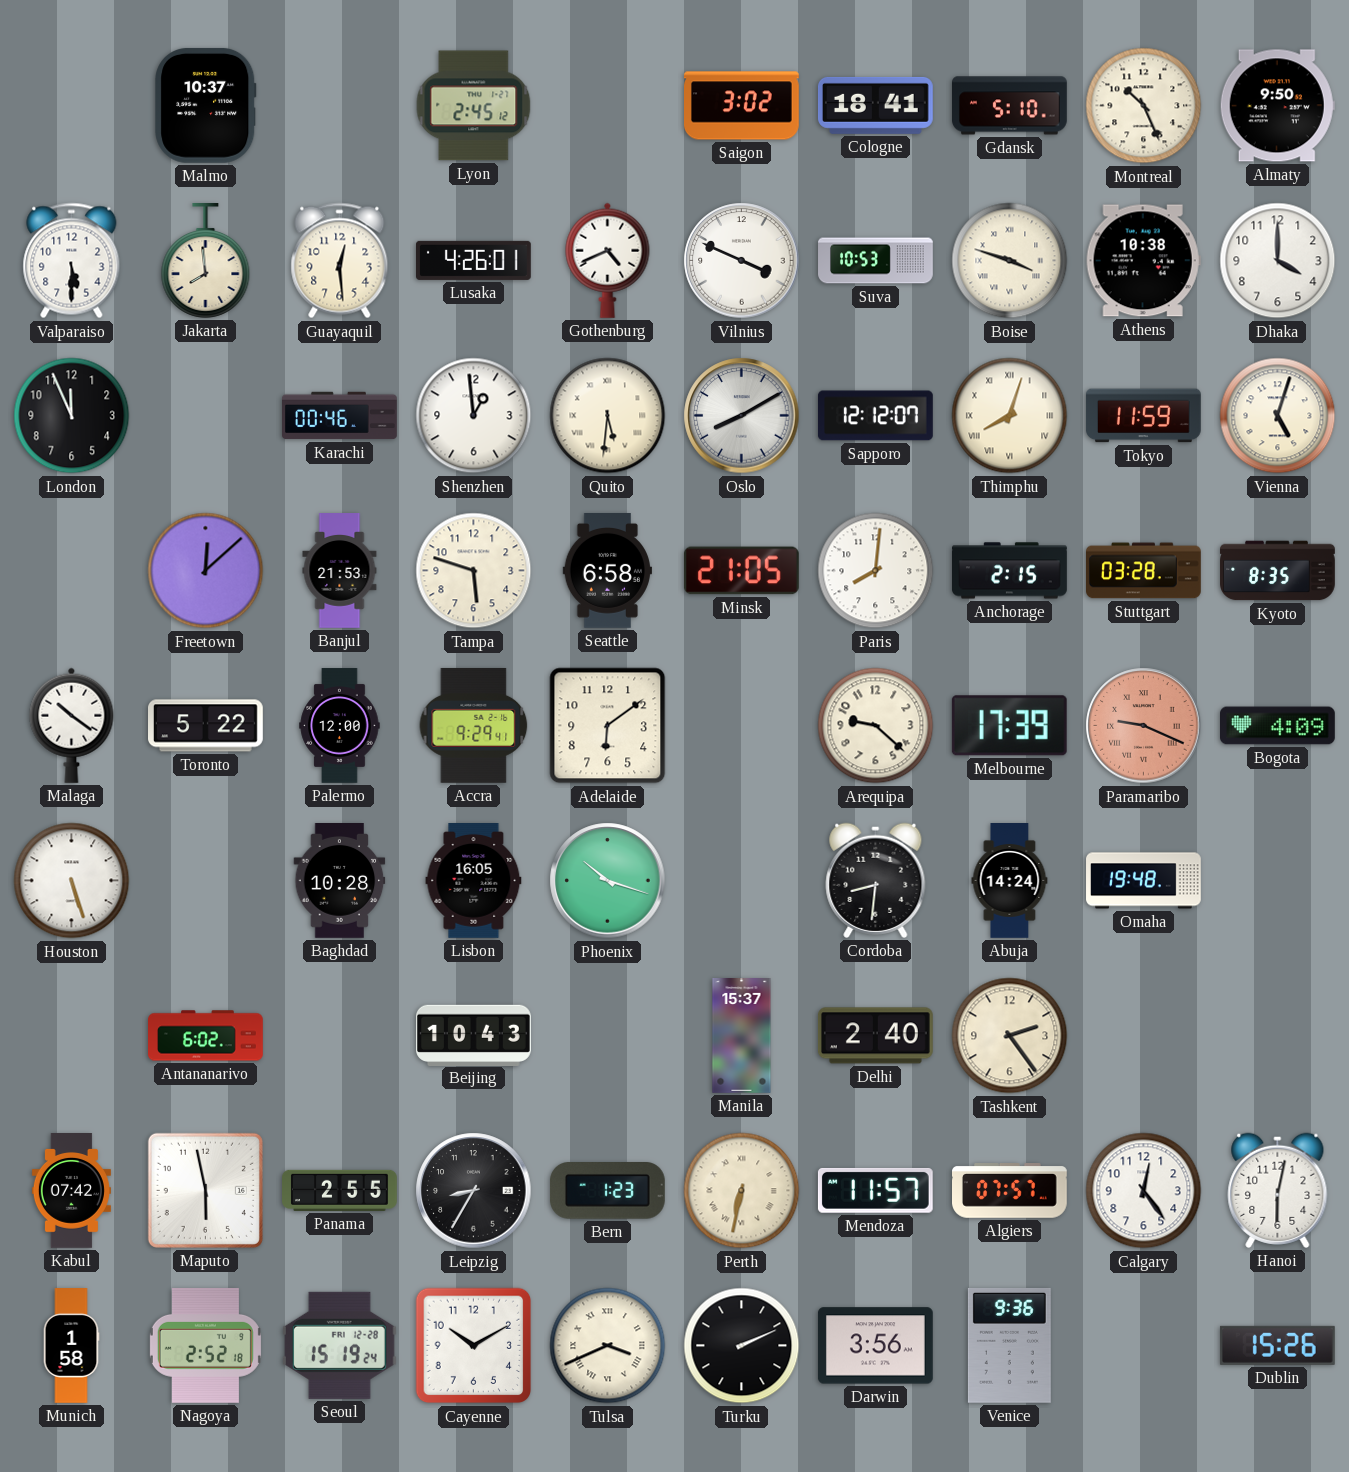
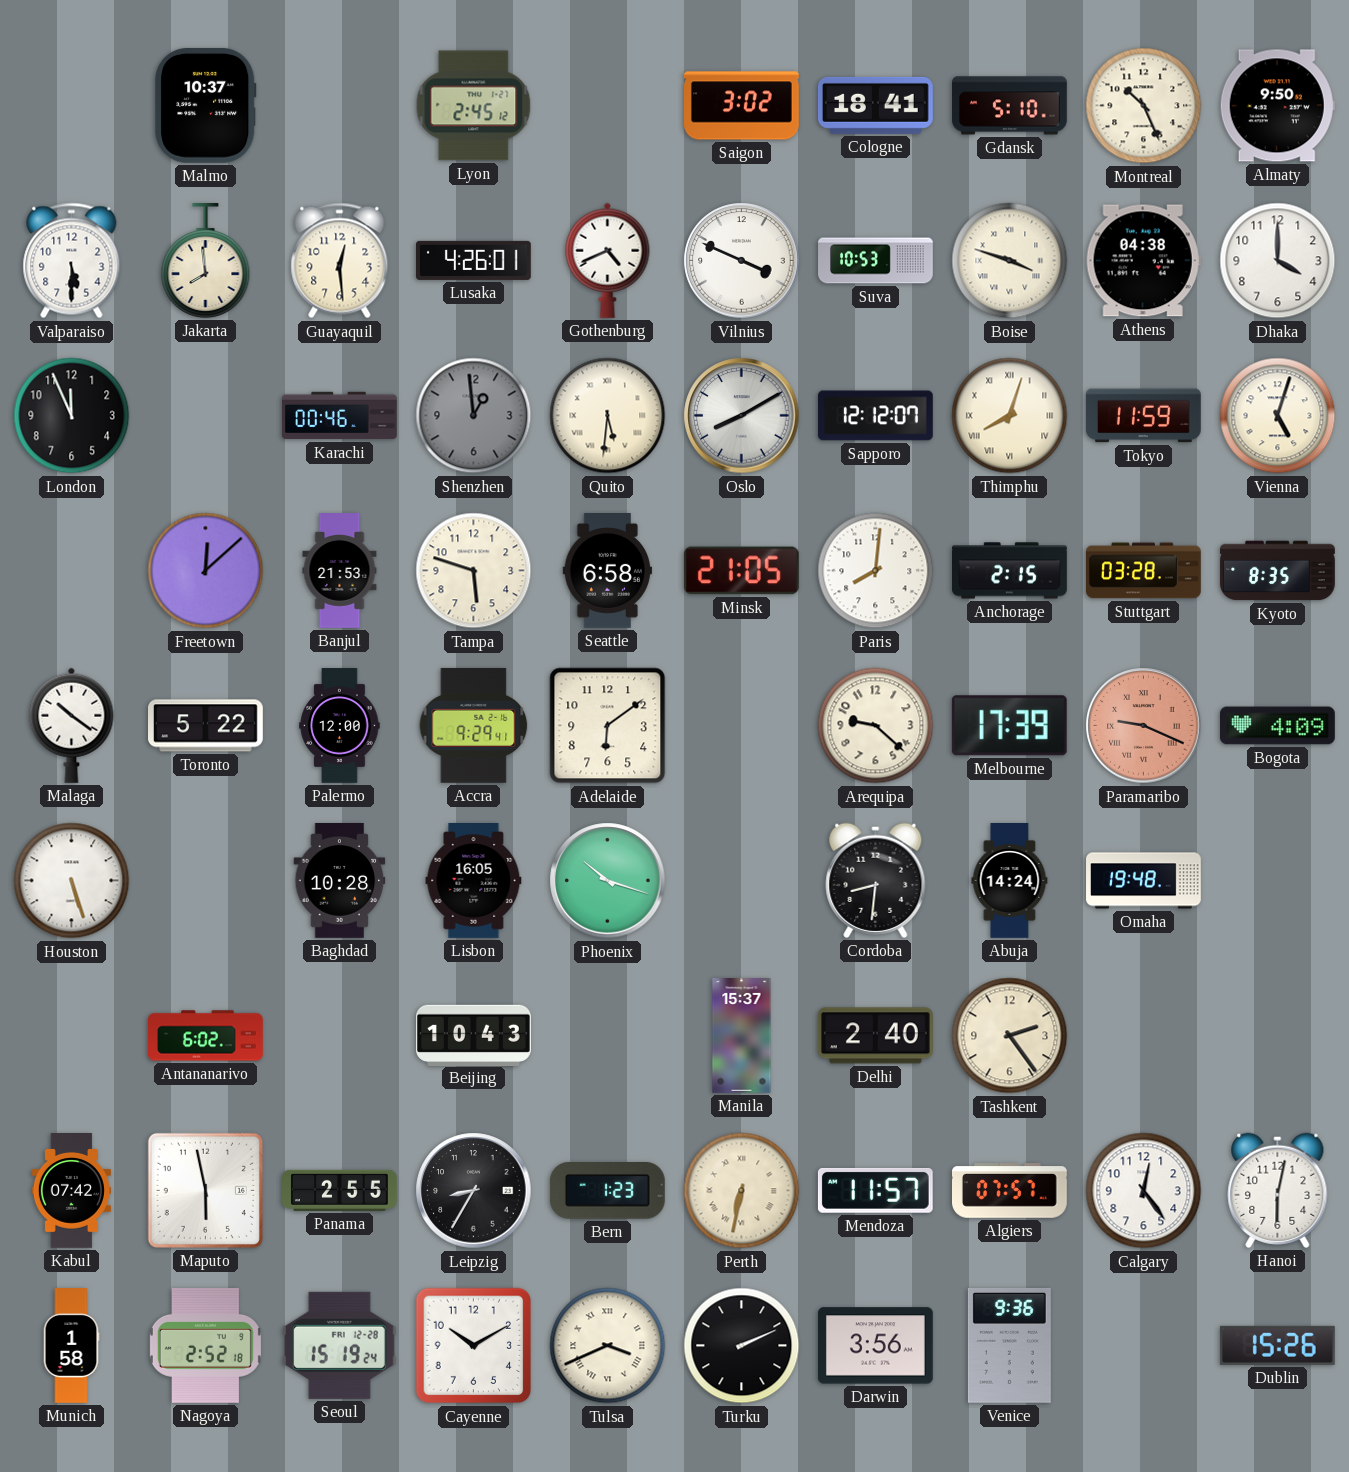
Athens: 10:38 -> 04:38
Shenzhen dial: white -> grey
